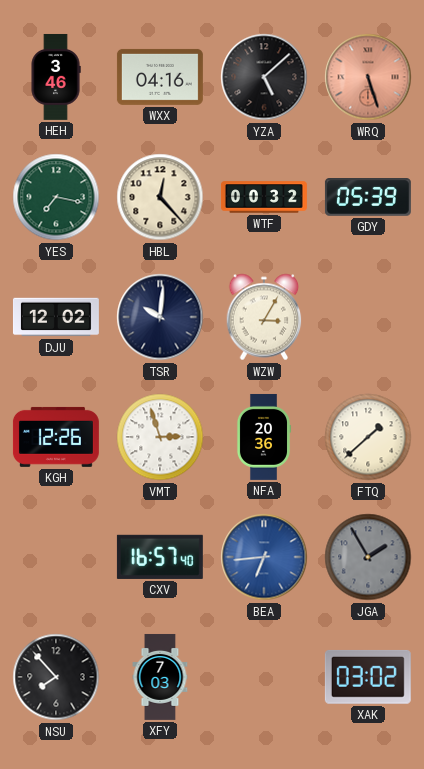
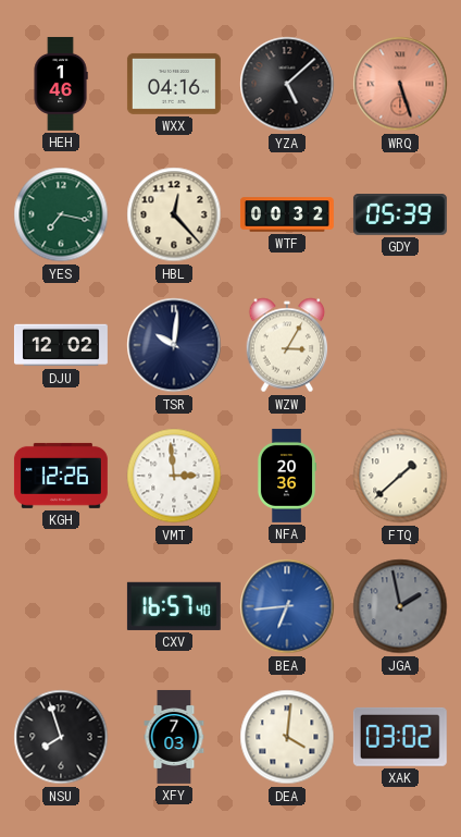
HEH: 3:46 -> 1:46
VMT: 2:57 -> 2:59
JGA: 1:55 -> 1:58
NSU: 7:53 -> 7:57
DEA: none -> 4:01
